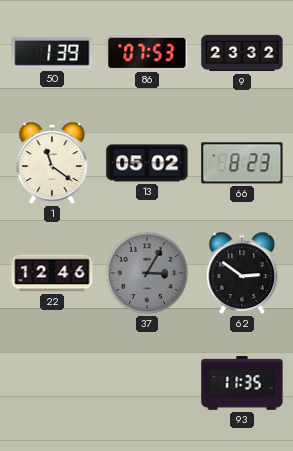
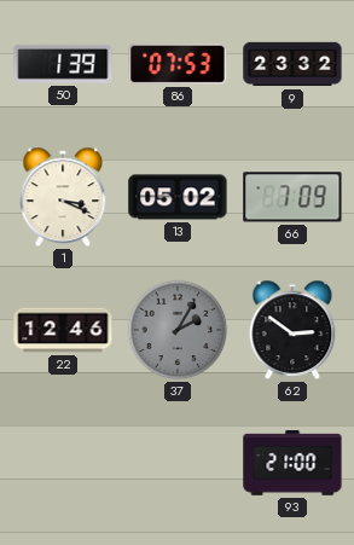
1: 11:21 -> 3:19
66: 8:23 -> 7:09
37: 3:05 -> 2:05
93: 11:35 -> 21:00
